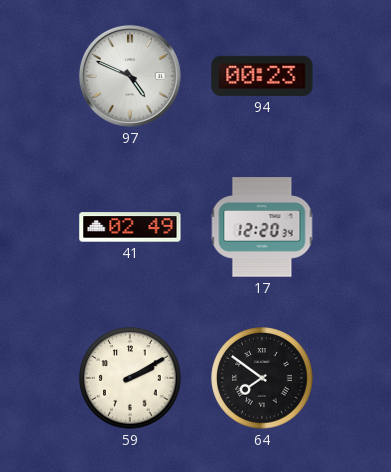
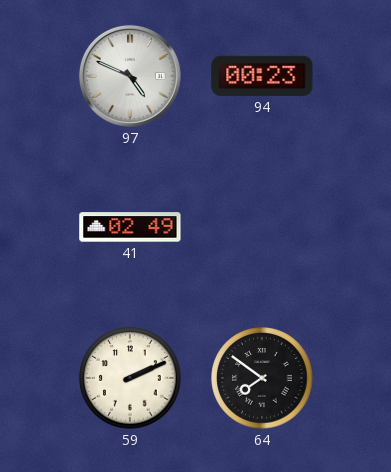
17: 12:20 -> none
59: 2:10 -> 2:11
